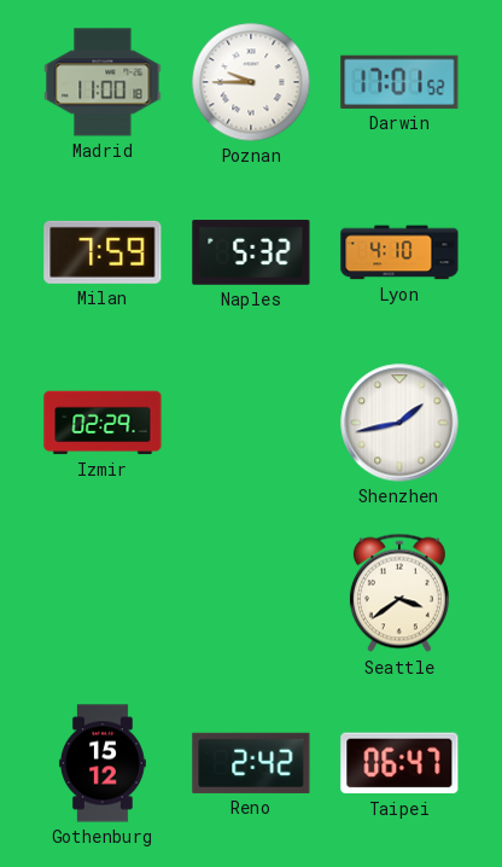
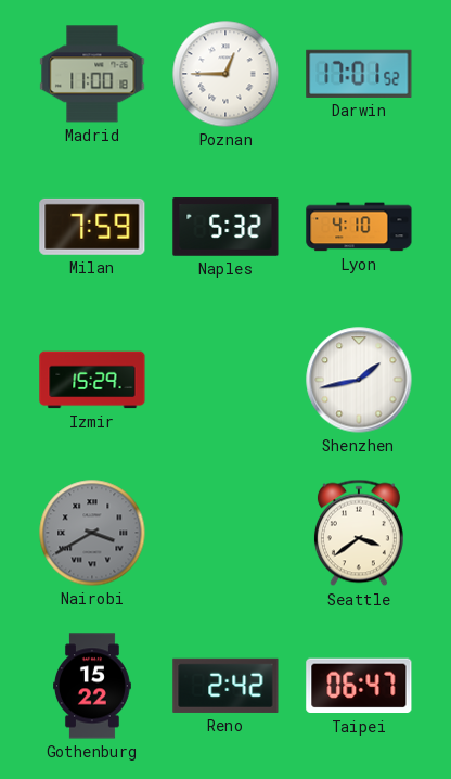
Poznan: 9:45 -> 12:45
Izmir: 02:29 -> 15:29
Nairobi: none -> 3:40
Gothenburg: 15:12 -> 15:22
